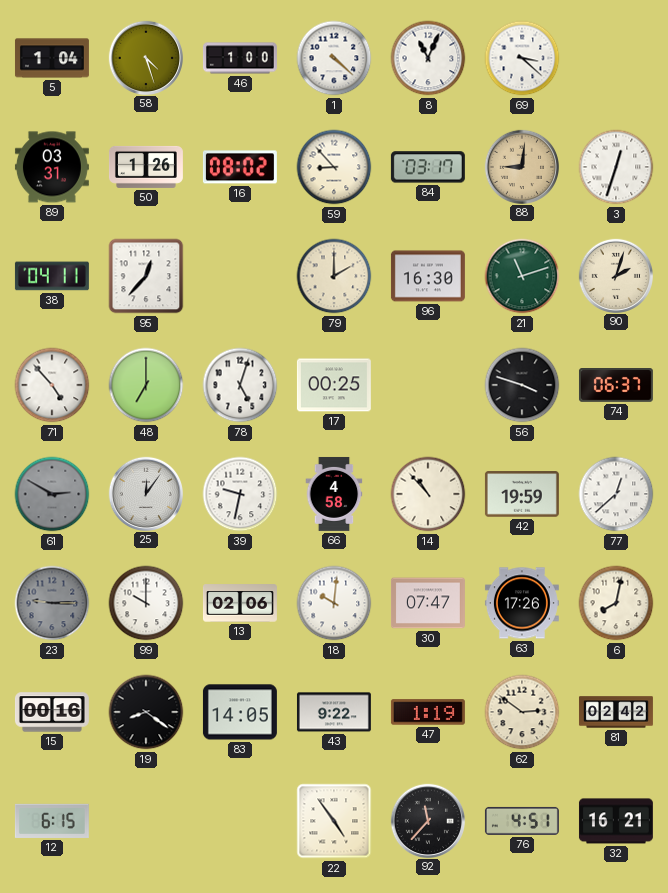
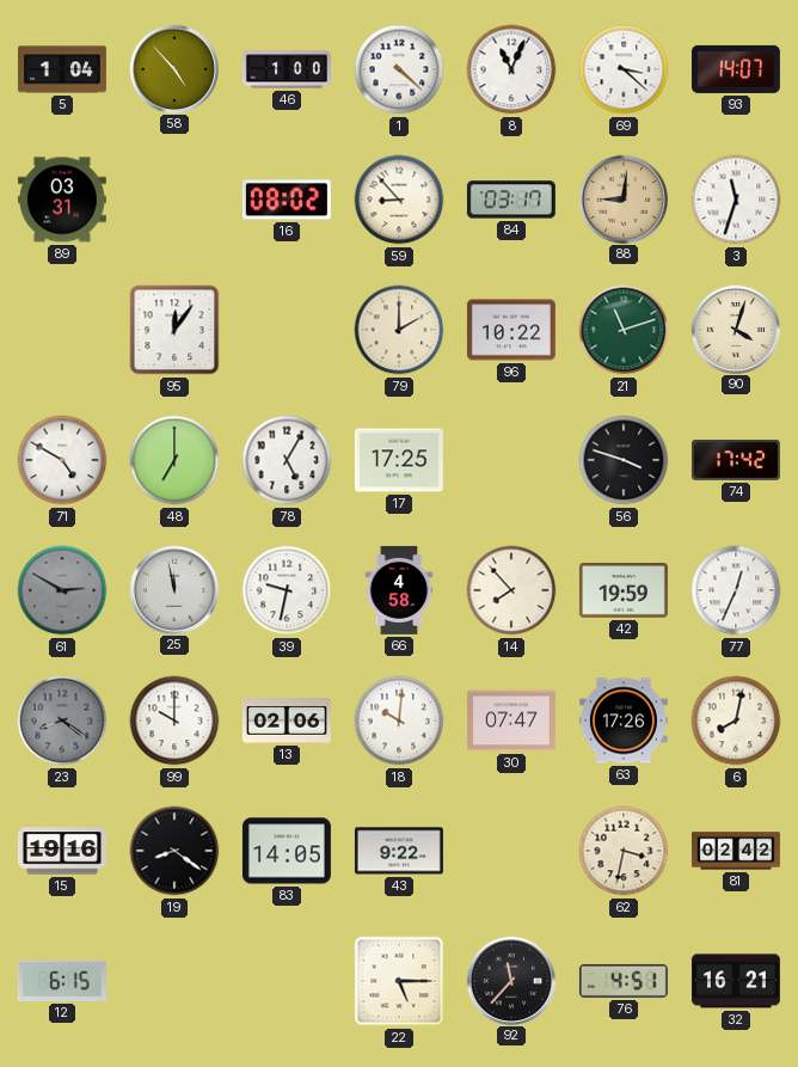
58: 4:27 -> 4:53
93: none -> 14:07
50: 1:26 -> none
3: 12:33 -> 11:33
38: 04:11 -> none
95: 12:37 -> 12:06
96: 16:30 -> 10:22
90: 2:03 -> 4:03
71: 4:53 -> 4:50
78: 5:03 -> 5:05
17: 00:25 -> 17:25
74: 06:37 -> 17:42
25: 12:06 -> 11:58
14: 10:53 -> 7:53
77: 12:38 -> 12:34
23: 9:15 -> 8:21
15: 00:16 -> 19:16
47: 1:19 -> none
62: 2:51 -> 3:32
22: 4:54 -> 5:15
